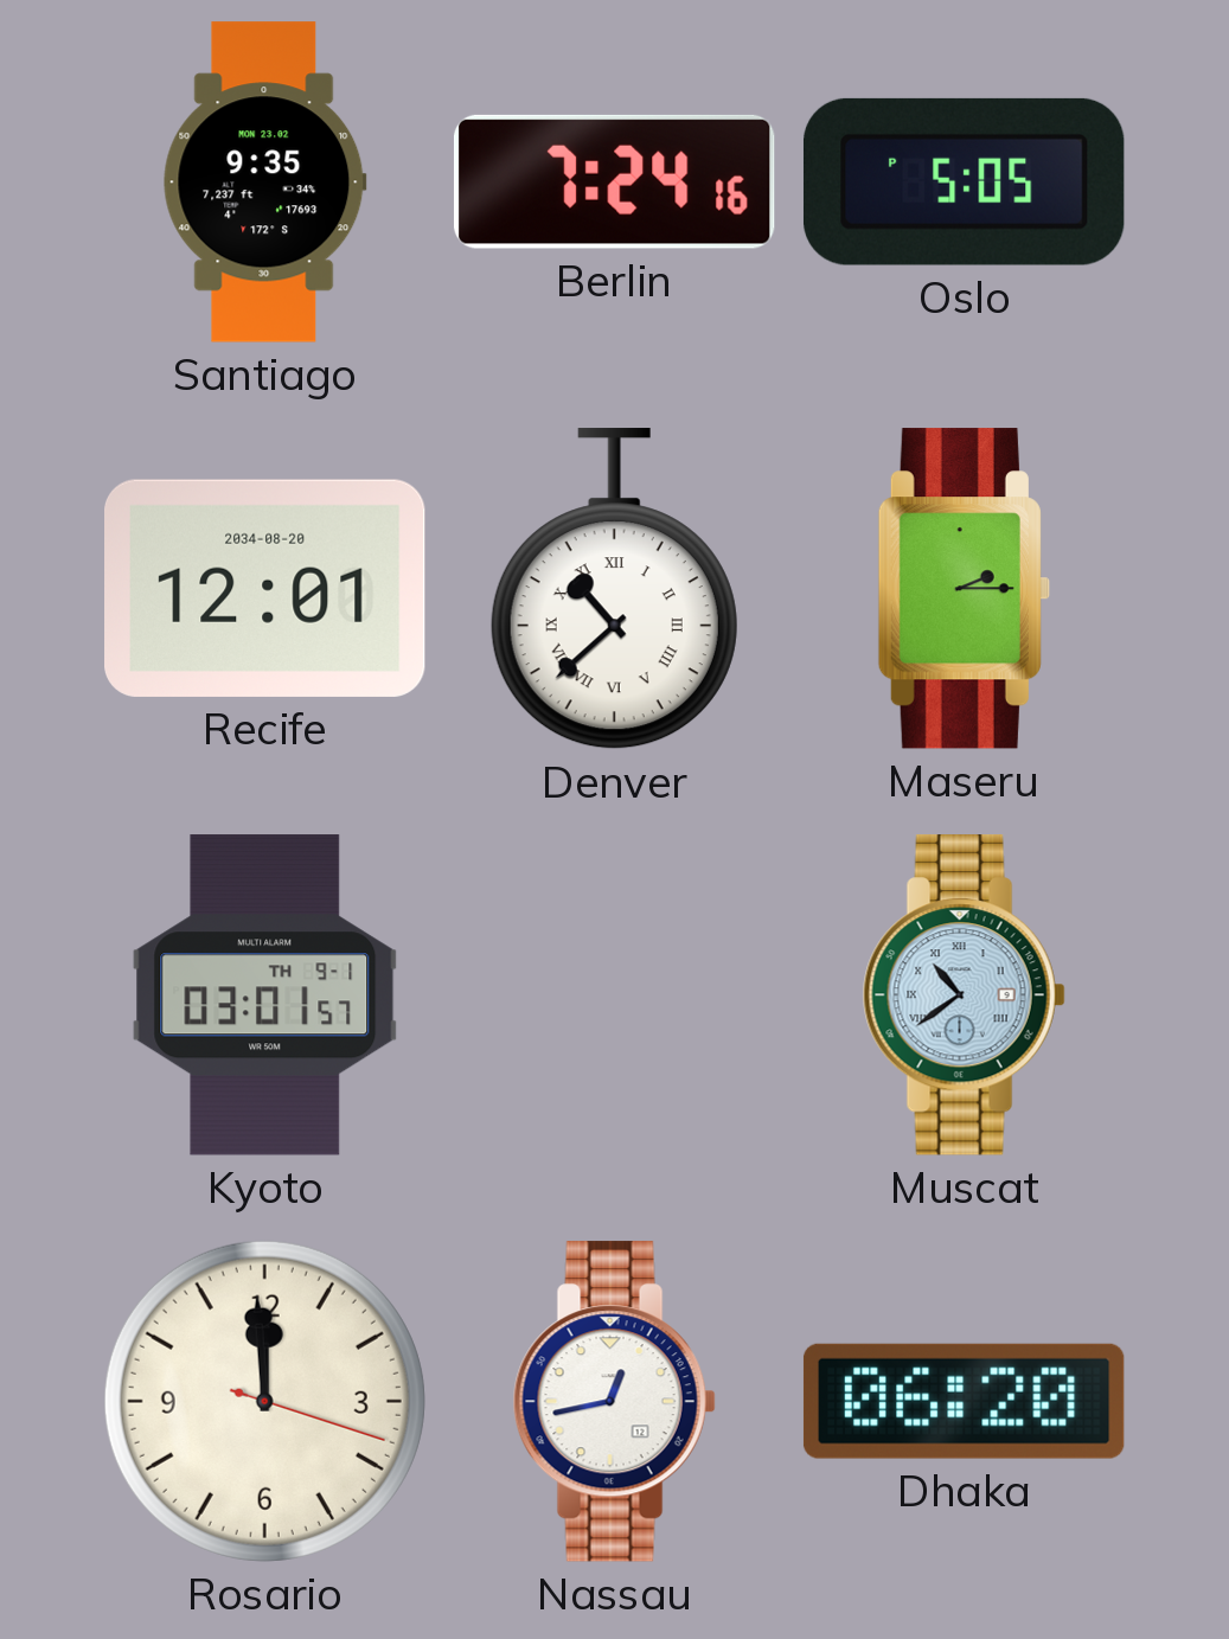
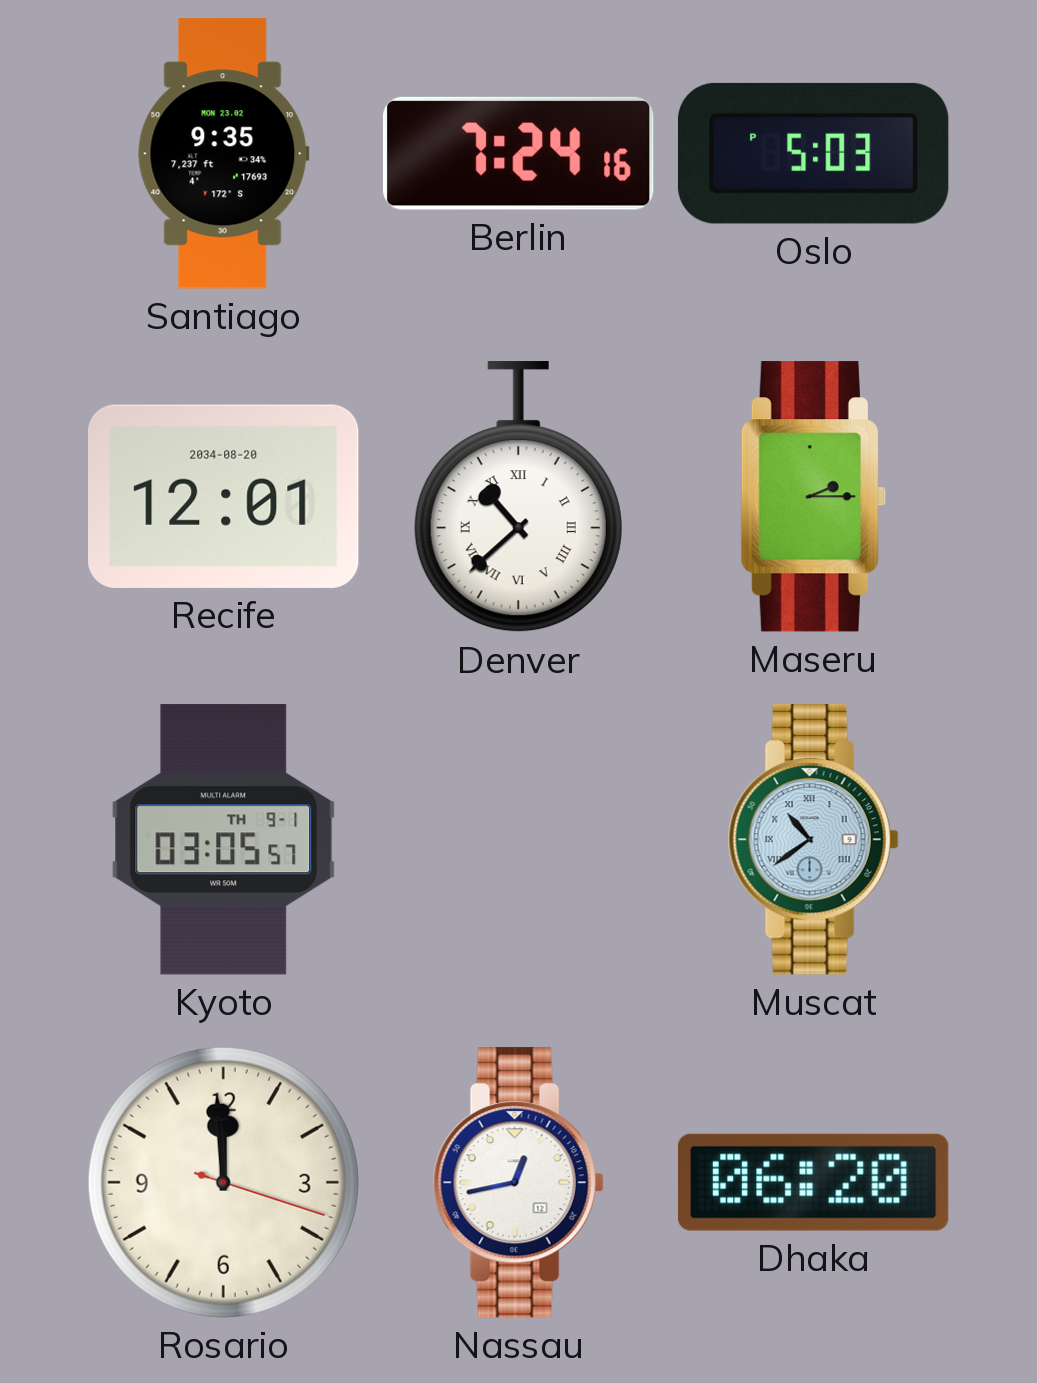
Oslo: 5:05 -> 5:03
Kyoto: 03:01 -> 03:05
